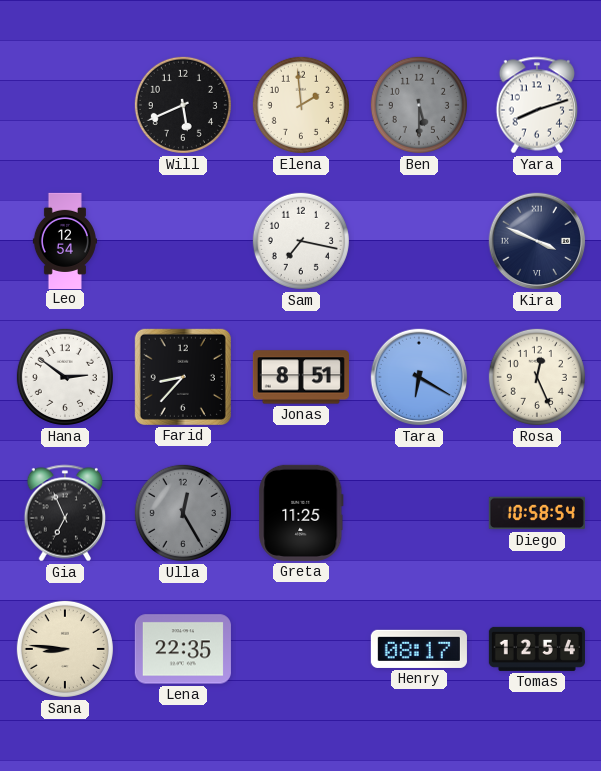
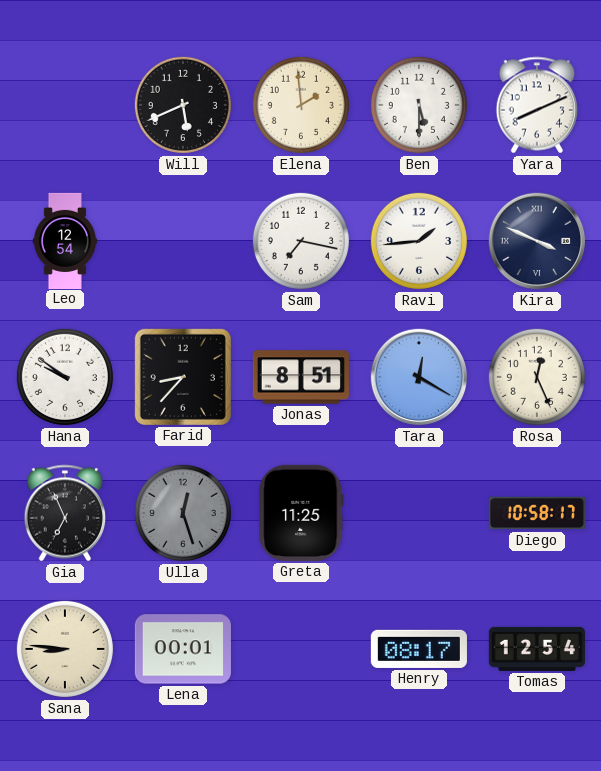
Ben dial: grey -> white
Yara: 8:12 -> 8:11
Ravi: none -> 1:44
Hana: 2:51 -> 9:51
Tara: 6:20 -> 12:20
Ulla: 12:25 -> 12:27
Diego: 10:58:54 -> 10:58:17
Lena: 22:35 -> 00:01
